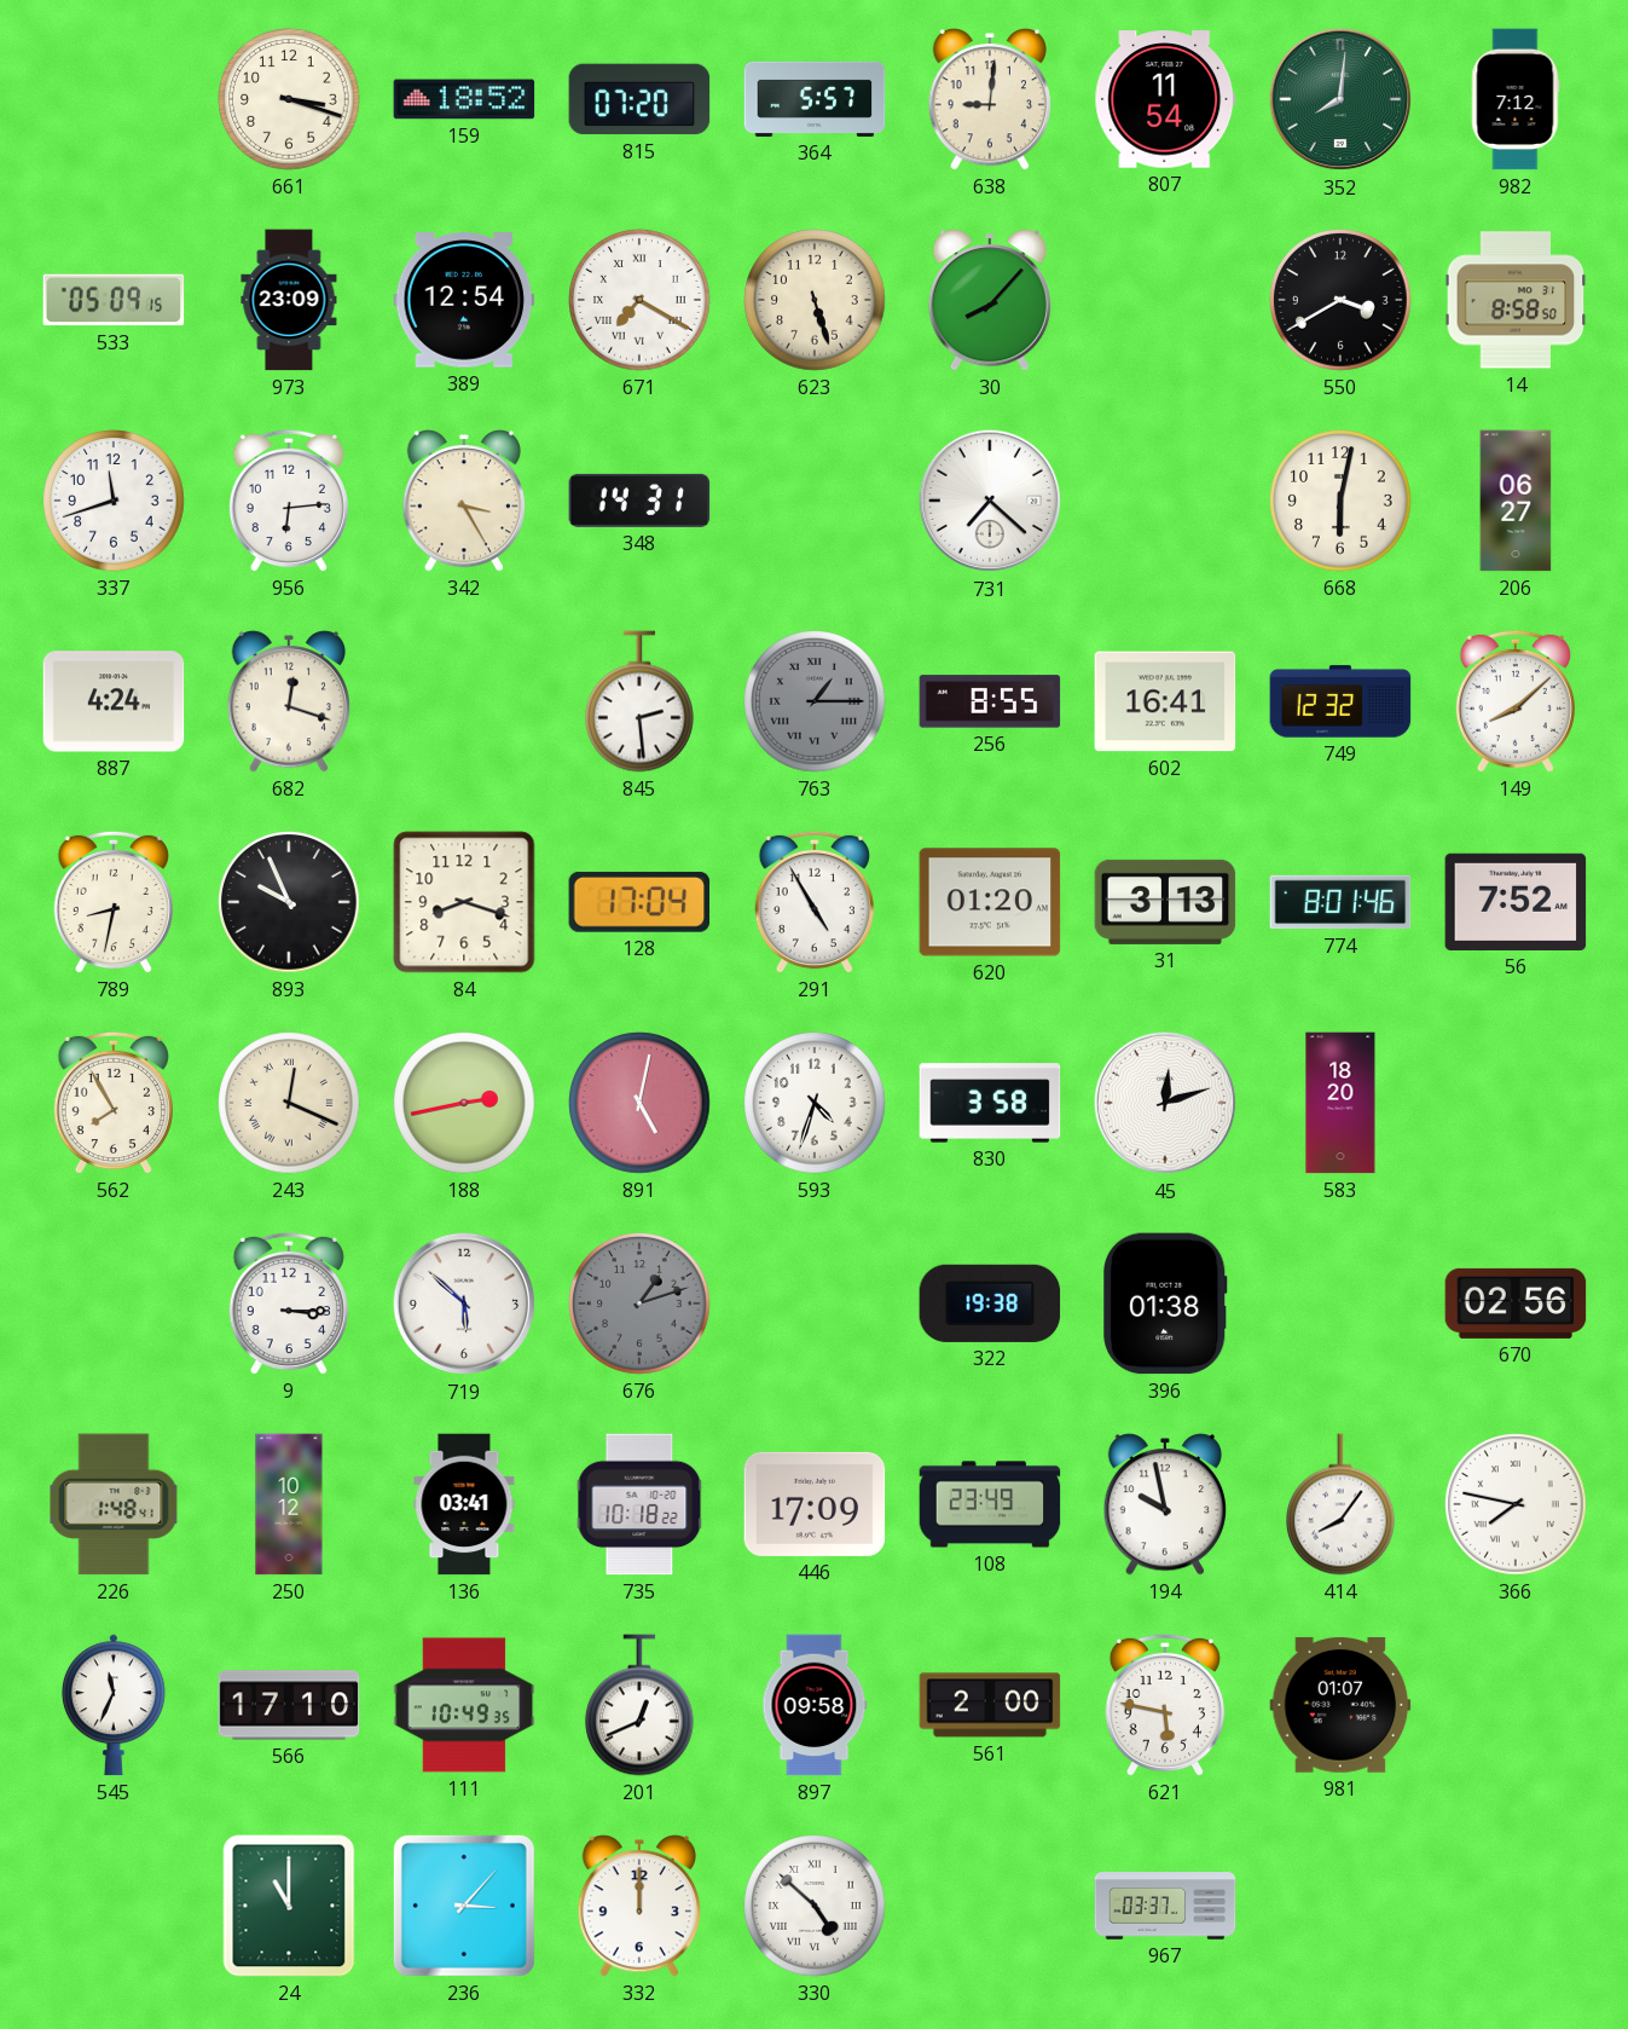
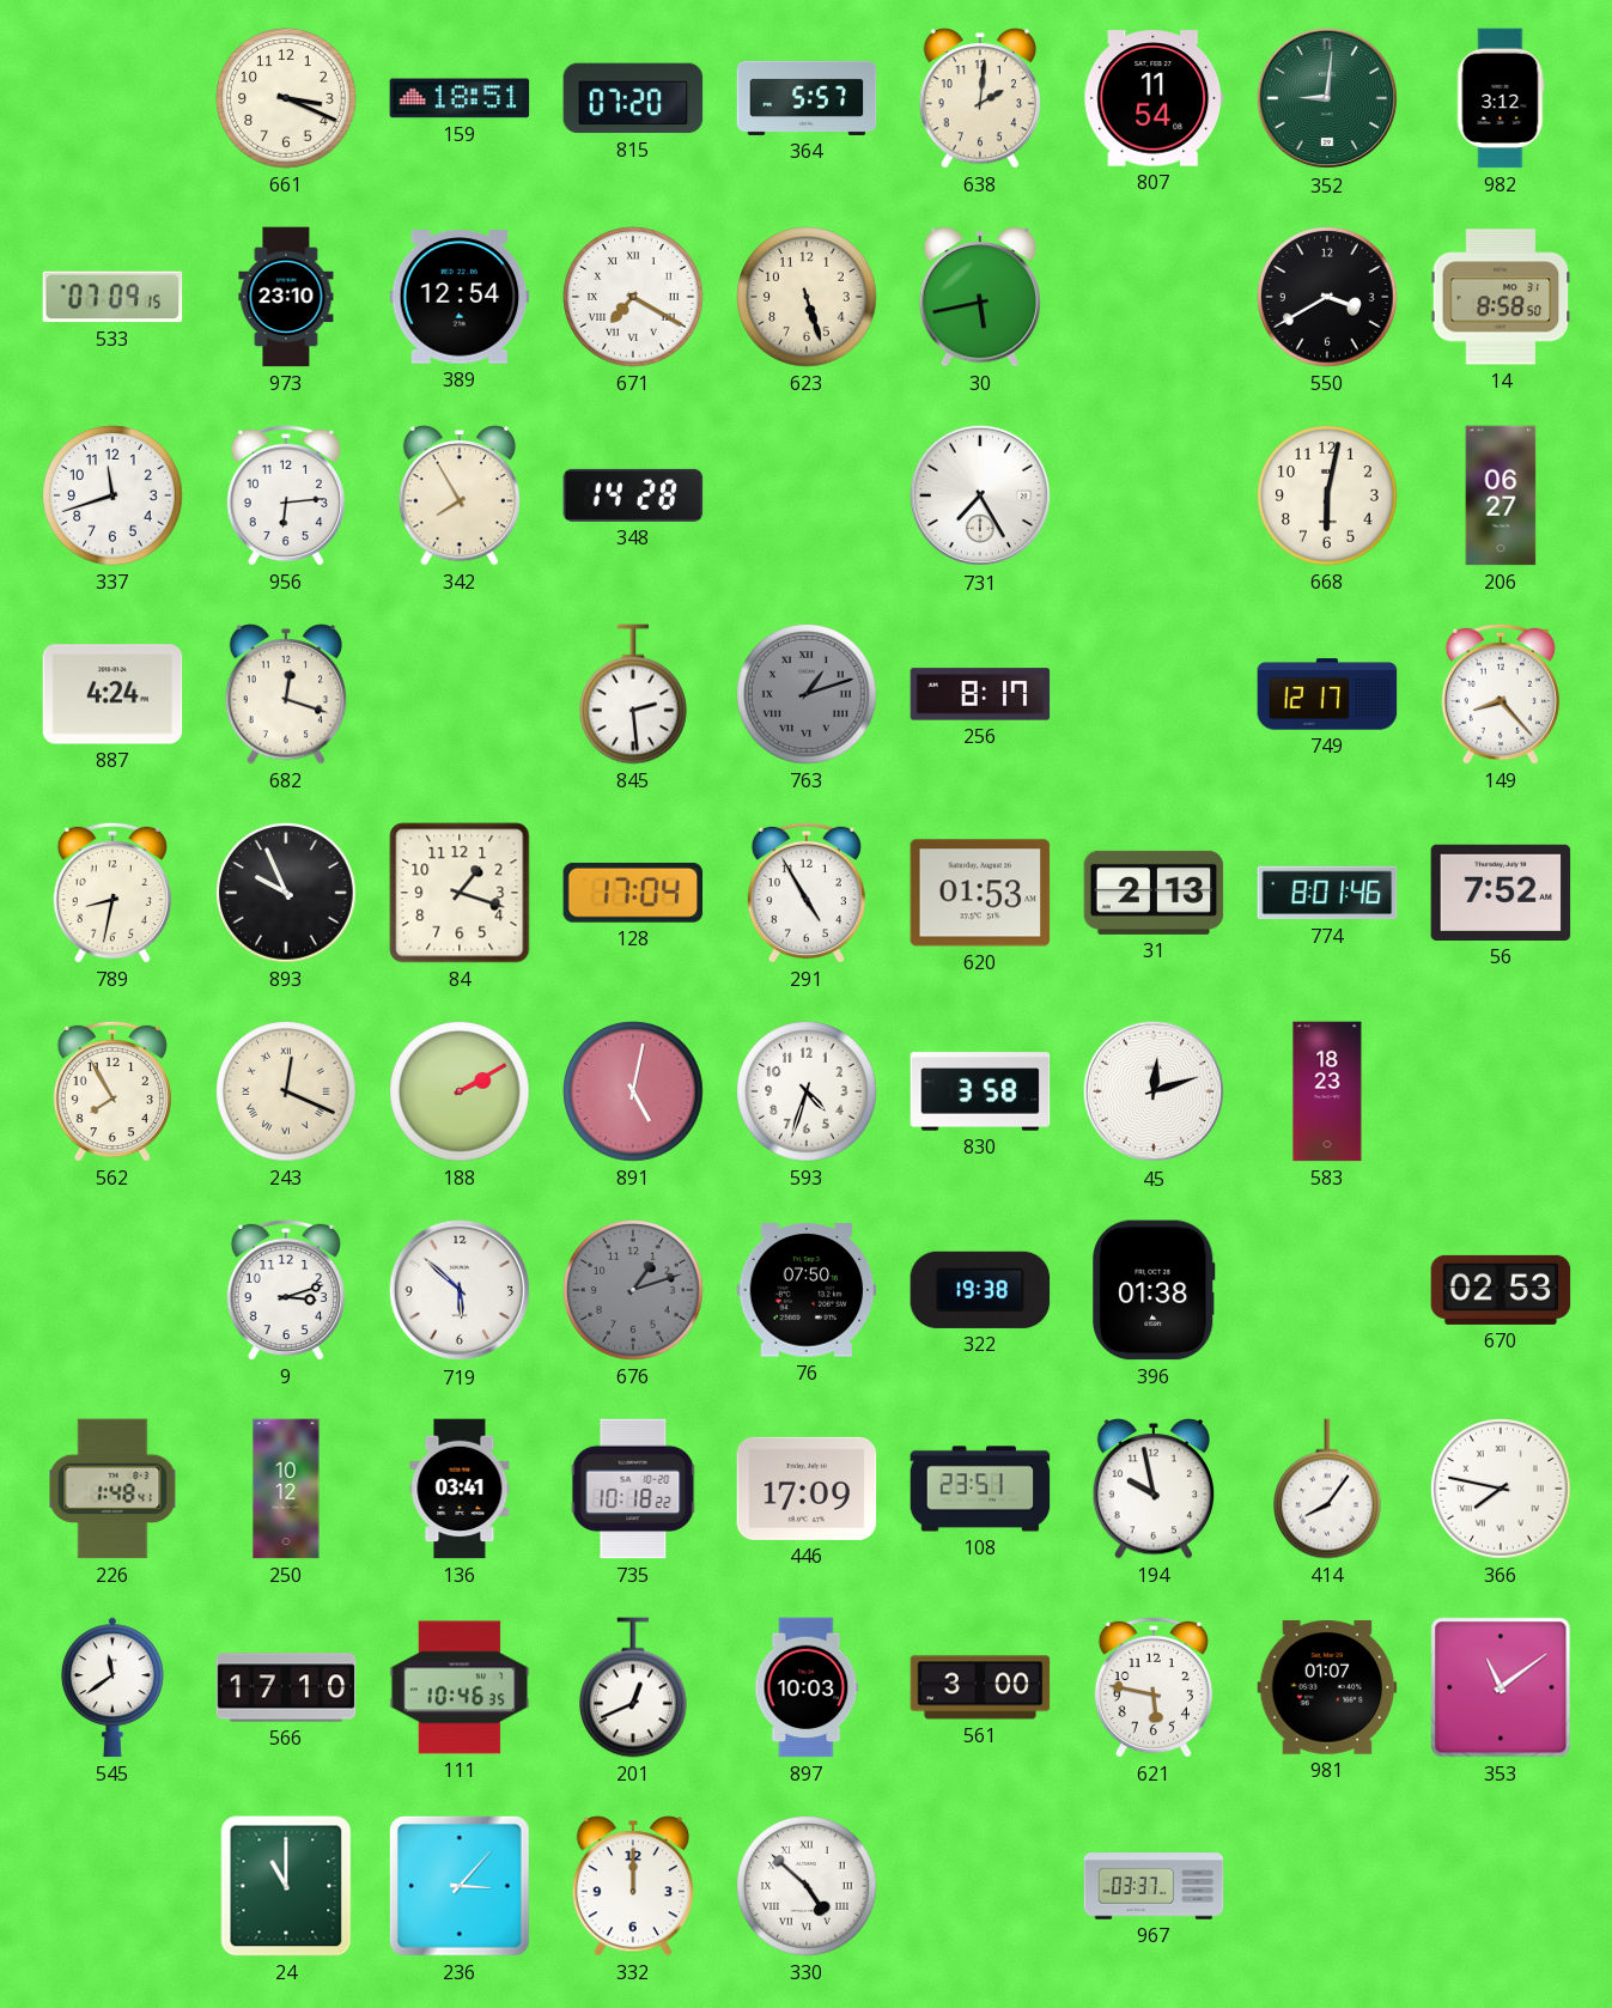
661: 3:18 -> 3:19
159: 18:52 -> 18:51
638: 9:01 -> 2:01
352: 8:01 -> 9:01
982: 7:12 -> 3:12
533: 05:09 -> 07:09
973: 23:09 -> 23:10
30: 8:07 -> 5:43
342: 3:25 -> 7:55
348: 14:31 -> 14:28
731: 7:22 -> 7:25
763: 1:15 -> 1:12
256: 8:55 -> 8:17
602: 16:41 -> none
749: 12:32 -> 12:17
149: 8:08 -> 8:23
84: 8:18 -> 1:18
620: 01:20 -> 01:53
31: 3:13 -> 2:13
188: 2:43 -> 2:10
583: 18:20 -> 18:23
9: 3:15 -> 3:12
76: none -> 07:50
670: 02:56 -> 02:53
108: 23:49 -> 23:51
545: 11:34 -> 11:39
111: 10:49 -> 10:46
897: 09:58 -> 10:03
561: 2:00 -> 3:00
353: none -> 11:09
